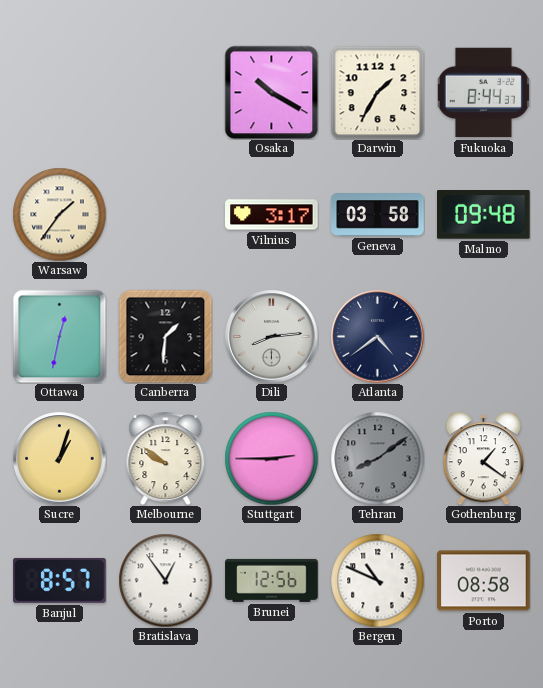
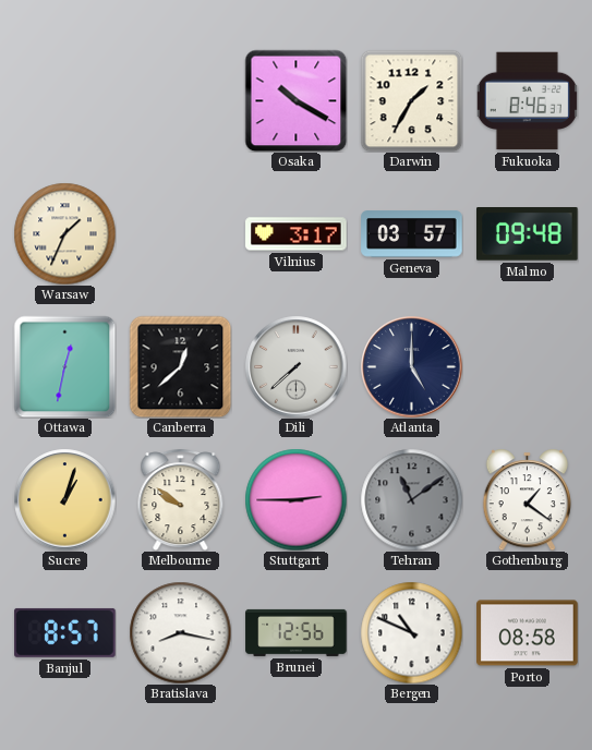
Fukuoka: 8:44 -> 8:46
Warsaw: 1:36 -> 1:34
Geneva: 03:58 -> 03:57
Canberra: 1:31 -> 12:38
Dili: 8:14 -> 7:38
Atlanta: 4:39 -> 5:00
Tehran: 8:09 -> 11:09
Bratislava: 12:54 -> 8:17
